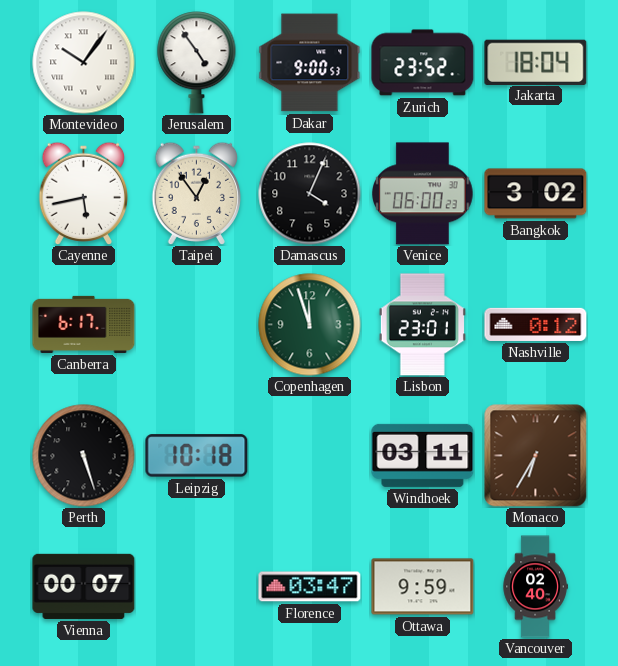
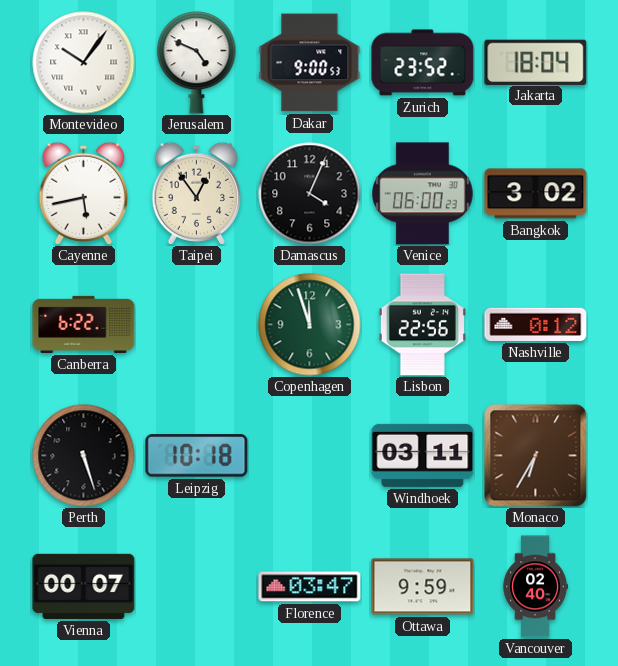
Jerusalem: 4:54 -> 4:49
Canberra: 6:17 -> 6:22
Lisbon: 23:01 -> 22:56
